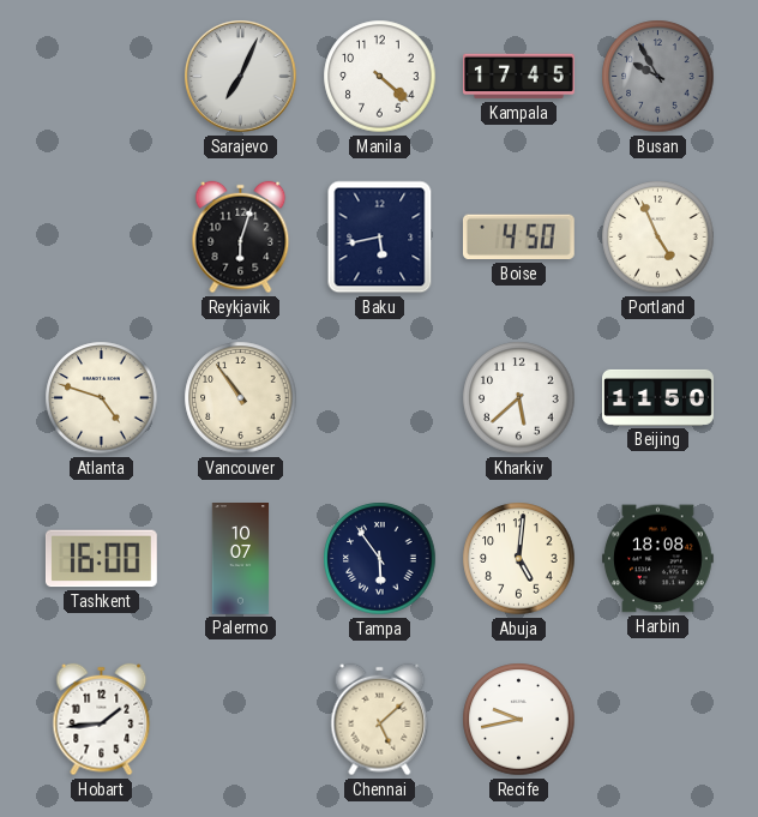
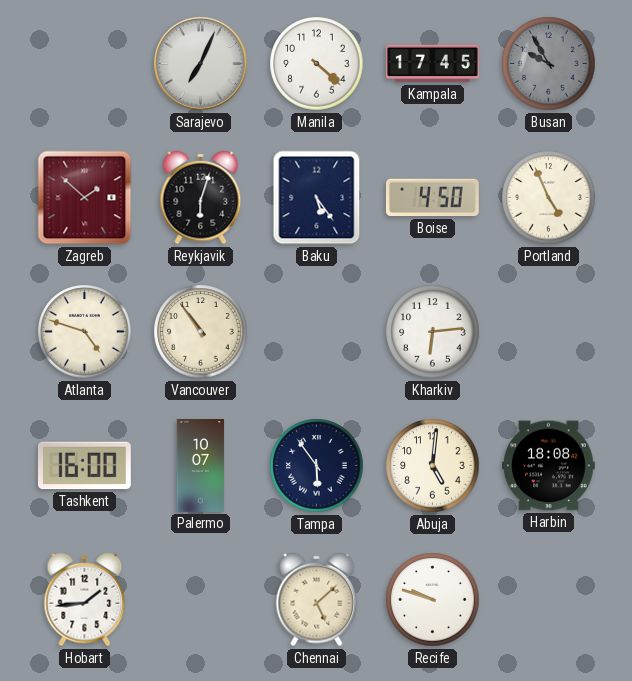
Zagreb: none -> 1:52
Baku: 5:43 -> 5:24
Kharkiv: 5:38 -> 6:14
Beijing: 11:50 -> none
Recife: 9:43 -> 9:48
